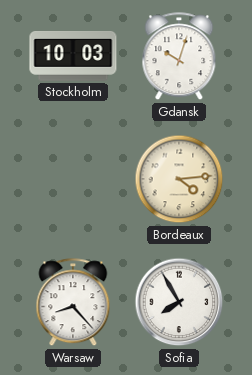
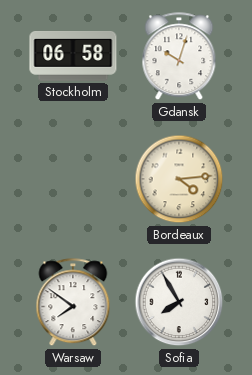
Stockholm: 10:03 -> 06:58
Warsaw: 8:23 -> 7:51
